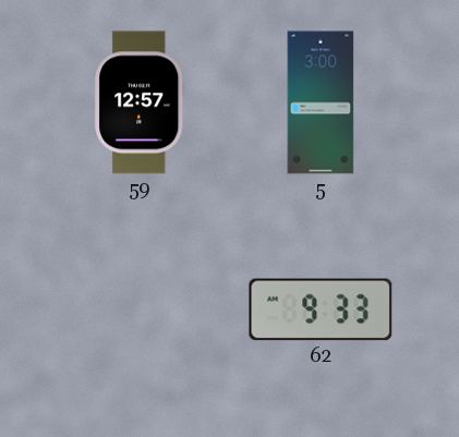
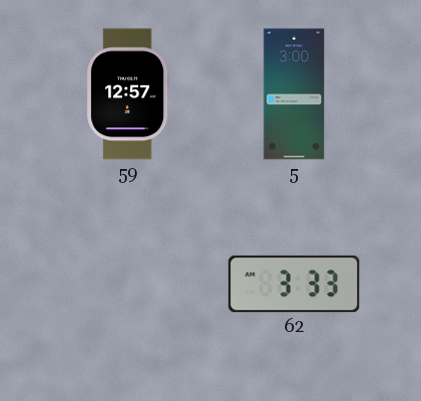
62: 9:33 -> 3:33
